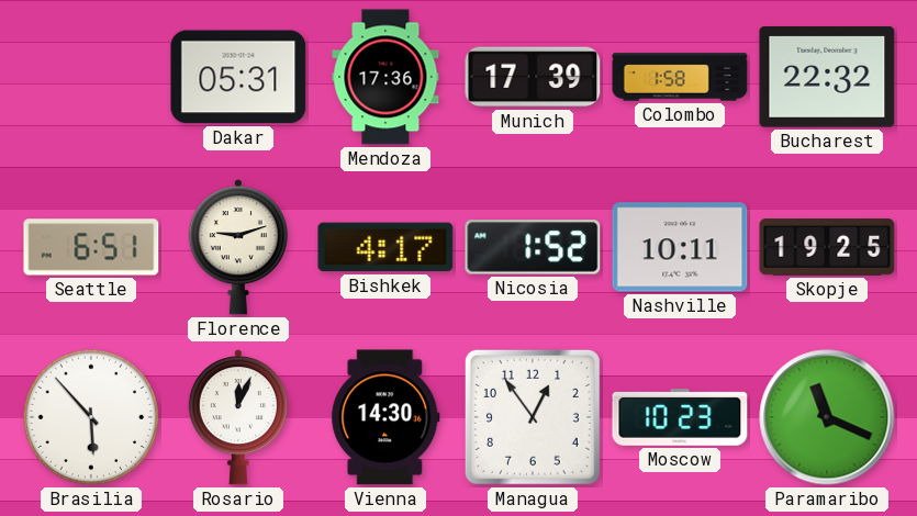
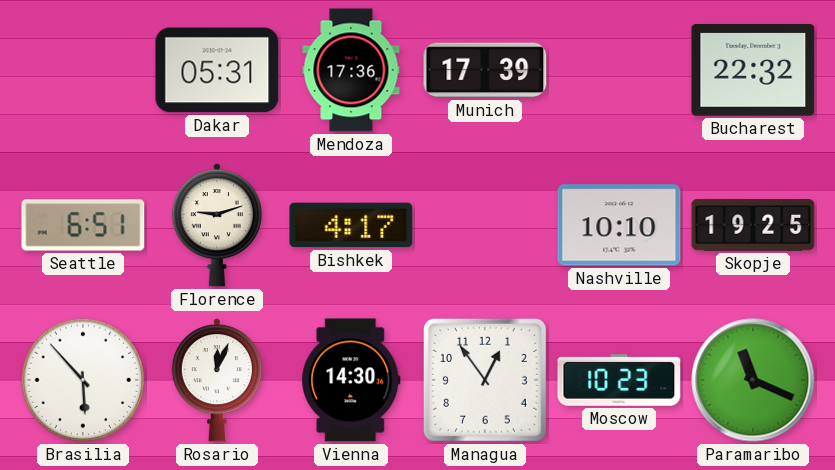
Colombo: 1:58 -> none
Nicosia: 1:52 -> none
Nashville: 10:11 -> 10:10
